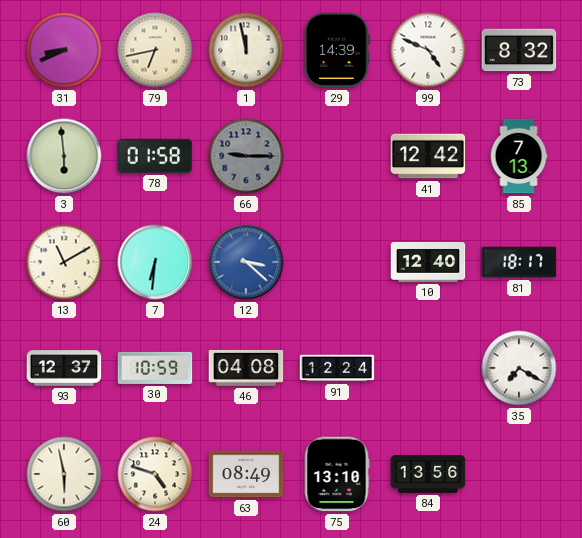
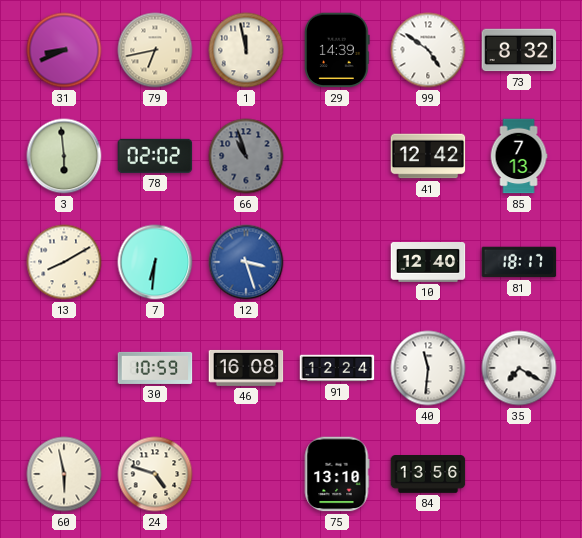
99: 4:49 -> 4:51
78: 01:58 -> 02:02
66: 9:15 -> 10:57
13: 11:10 -> 8:10
12: 3:22 -> 3:27
93: 12:37 -> none
46: 04:08 -> 16:08
40: none -> 11:31
63: 08:49 -> none
